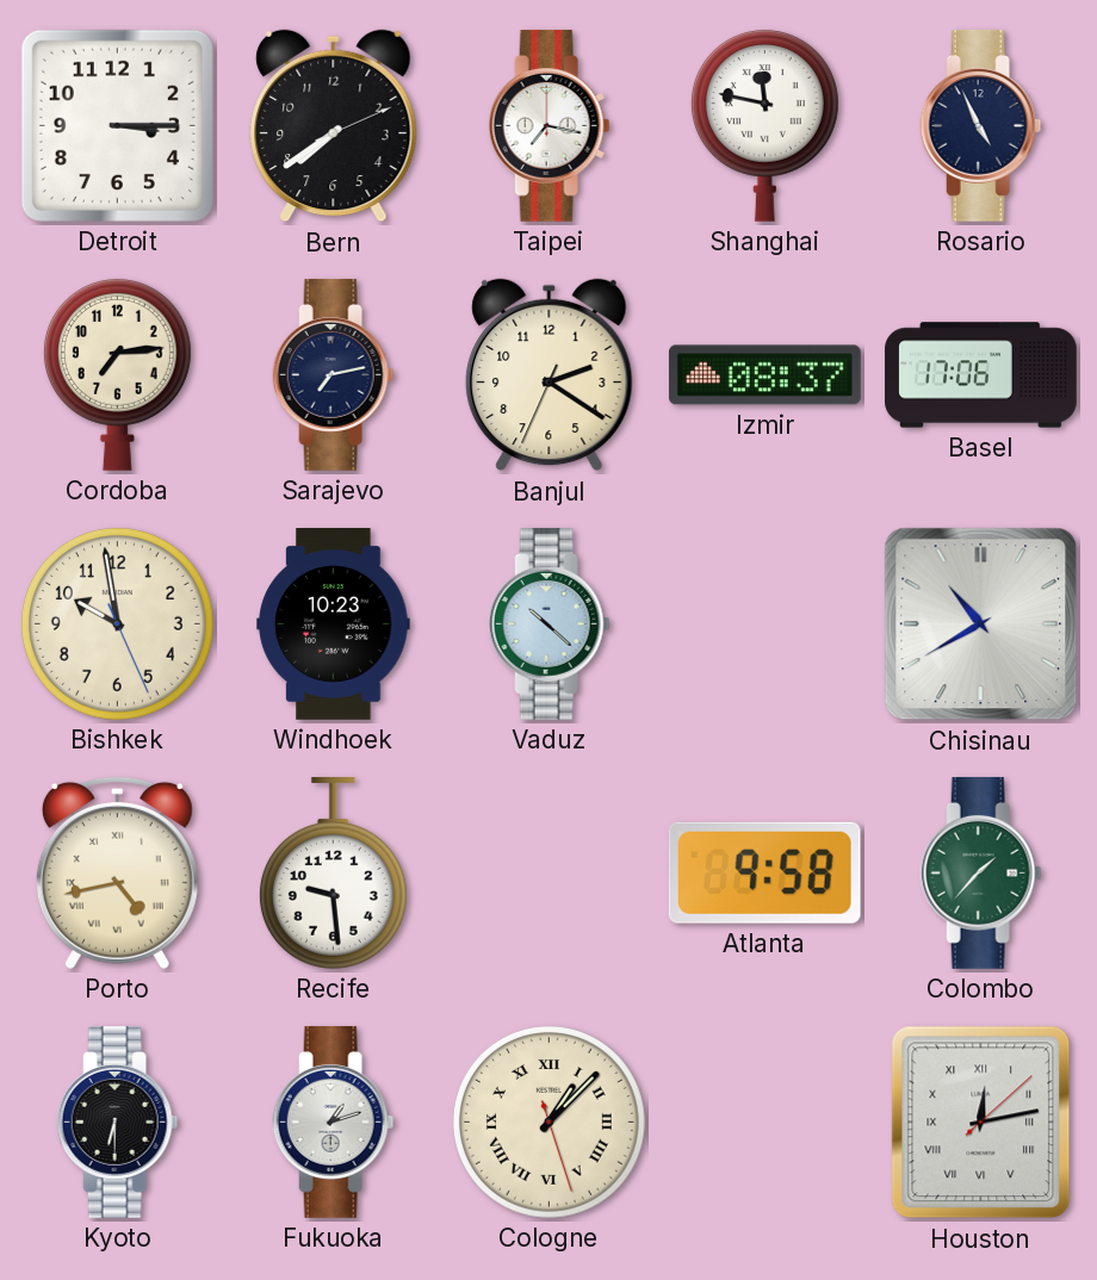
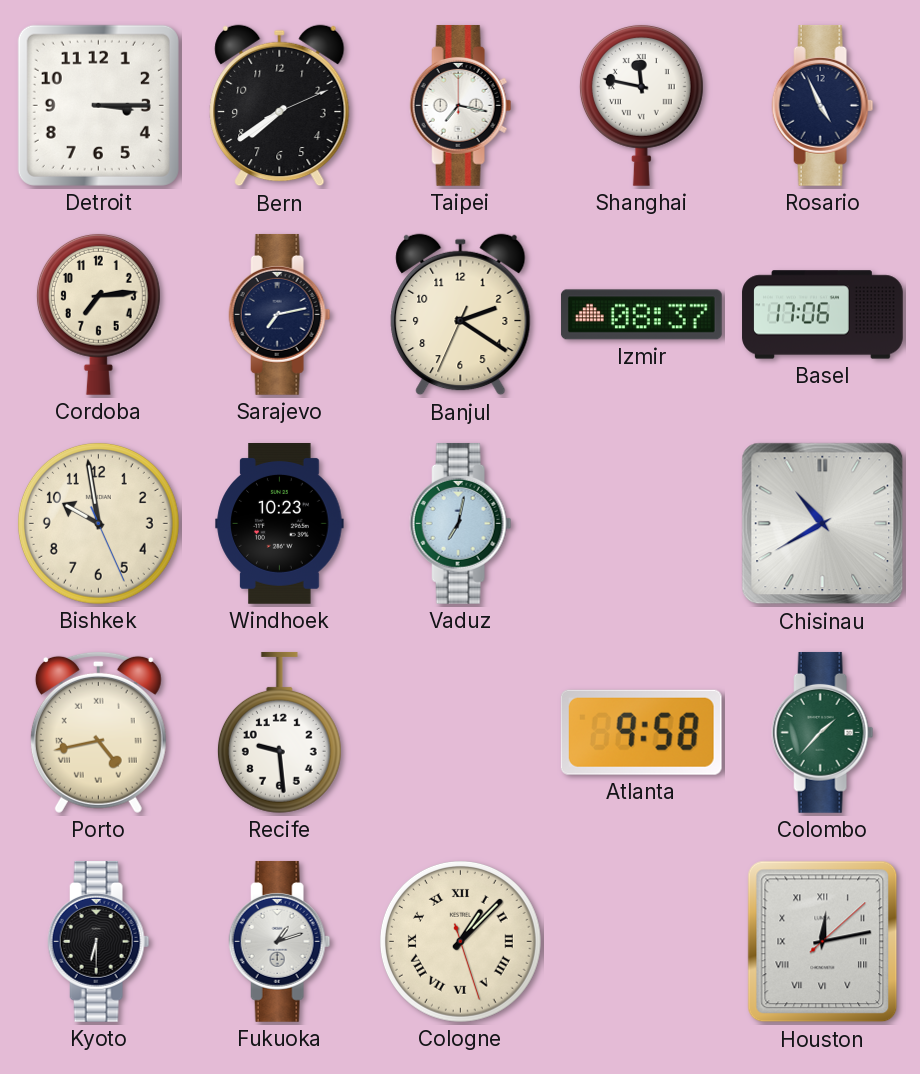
Vaduz: 10:22 -> 7:02
